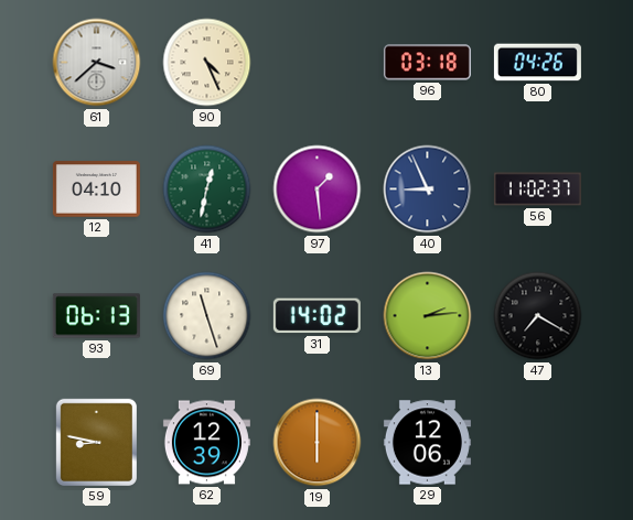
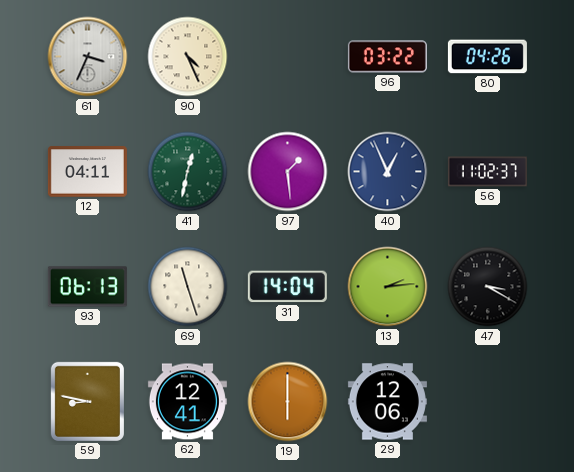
61: 3:38 -> 3:34
96: 03:18 -> 03:22
12: 04:10 -> 04:11
40: 8:56 -> 12:56
31: 14:02 -> 14:04
47: 7:20 -> 3:20
62: 12:39 -> 12:41
